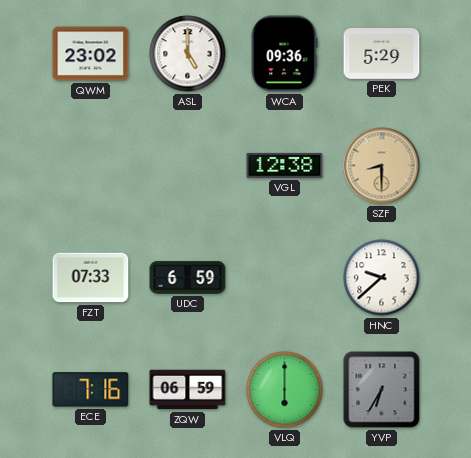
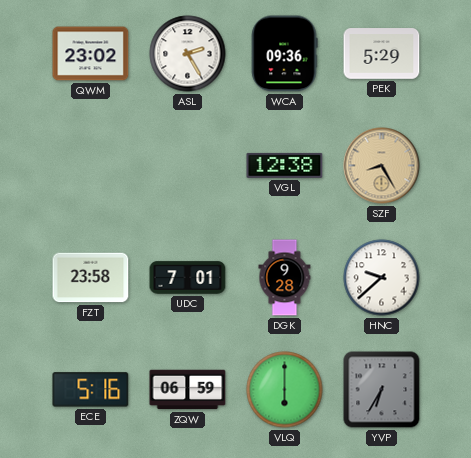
ASL: 5:00 -> 2:25
SZF: 8:30 -> 8:25
FZT: 07:33 -> 23:58
UDC: 6:59 -> 7:01
DGK: none -> 9:28
ECE: 7:16 -> 5:16
